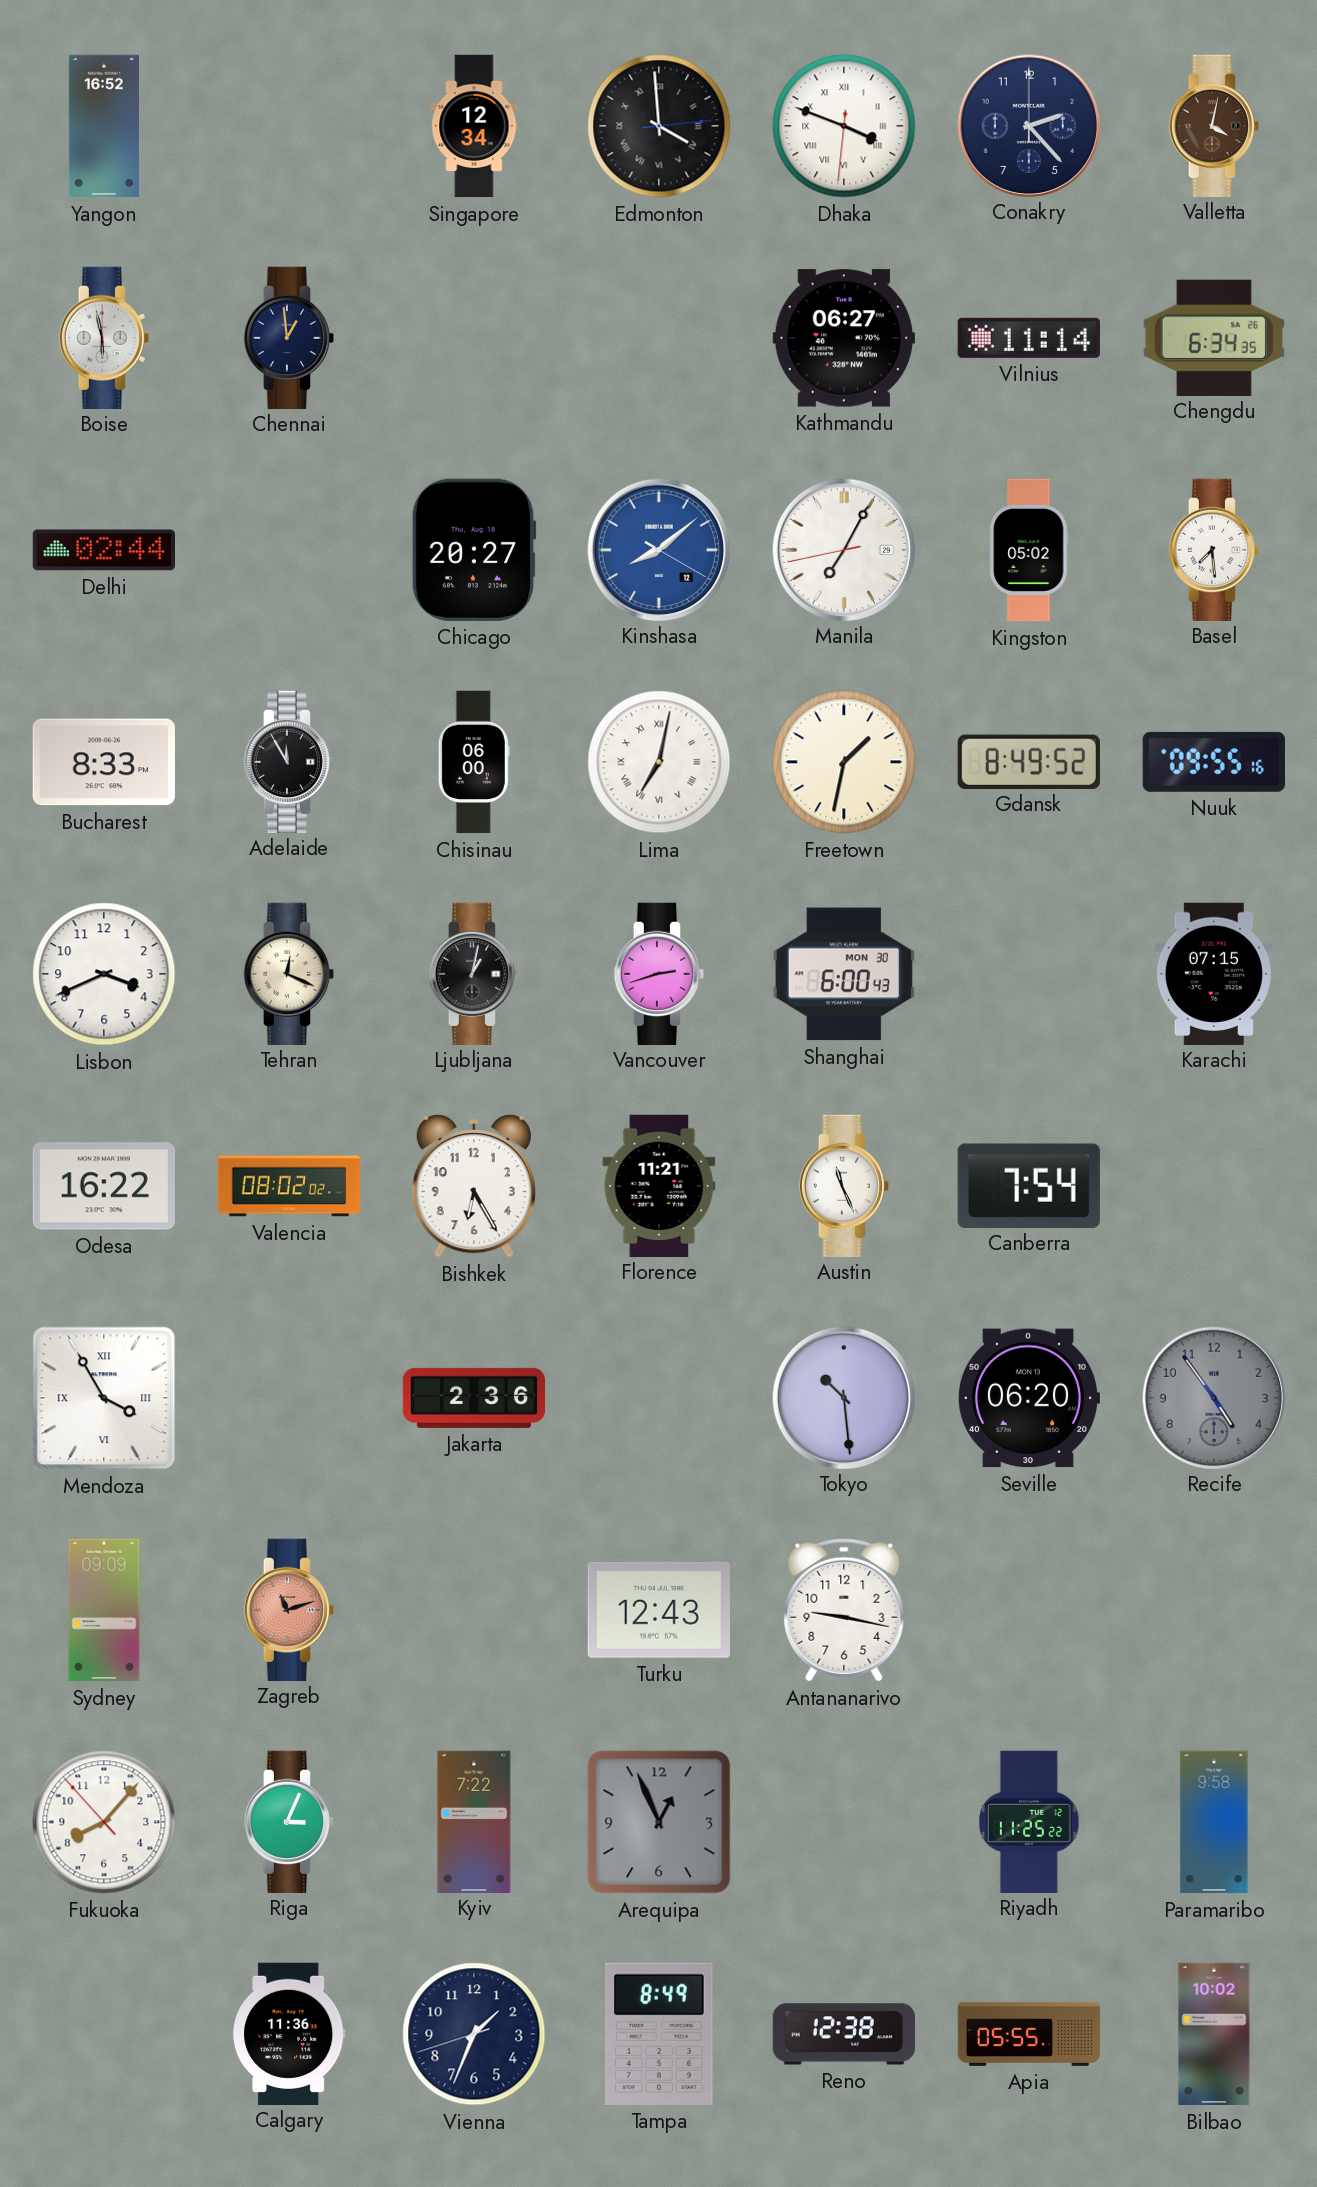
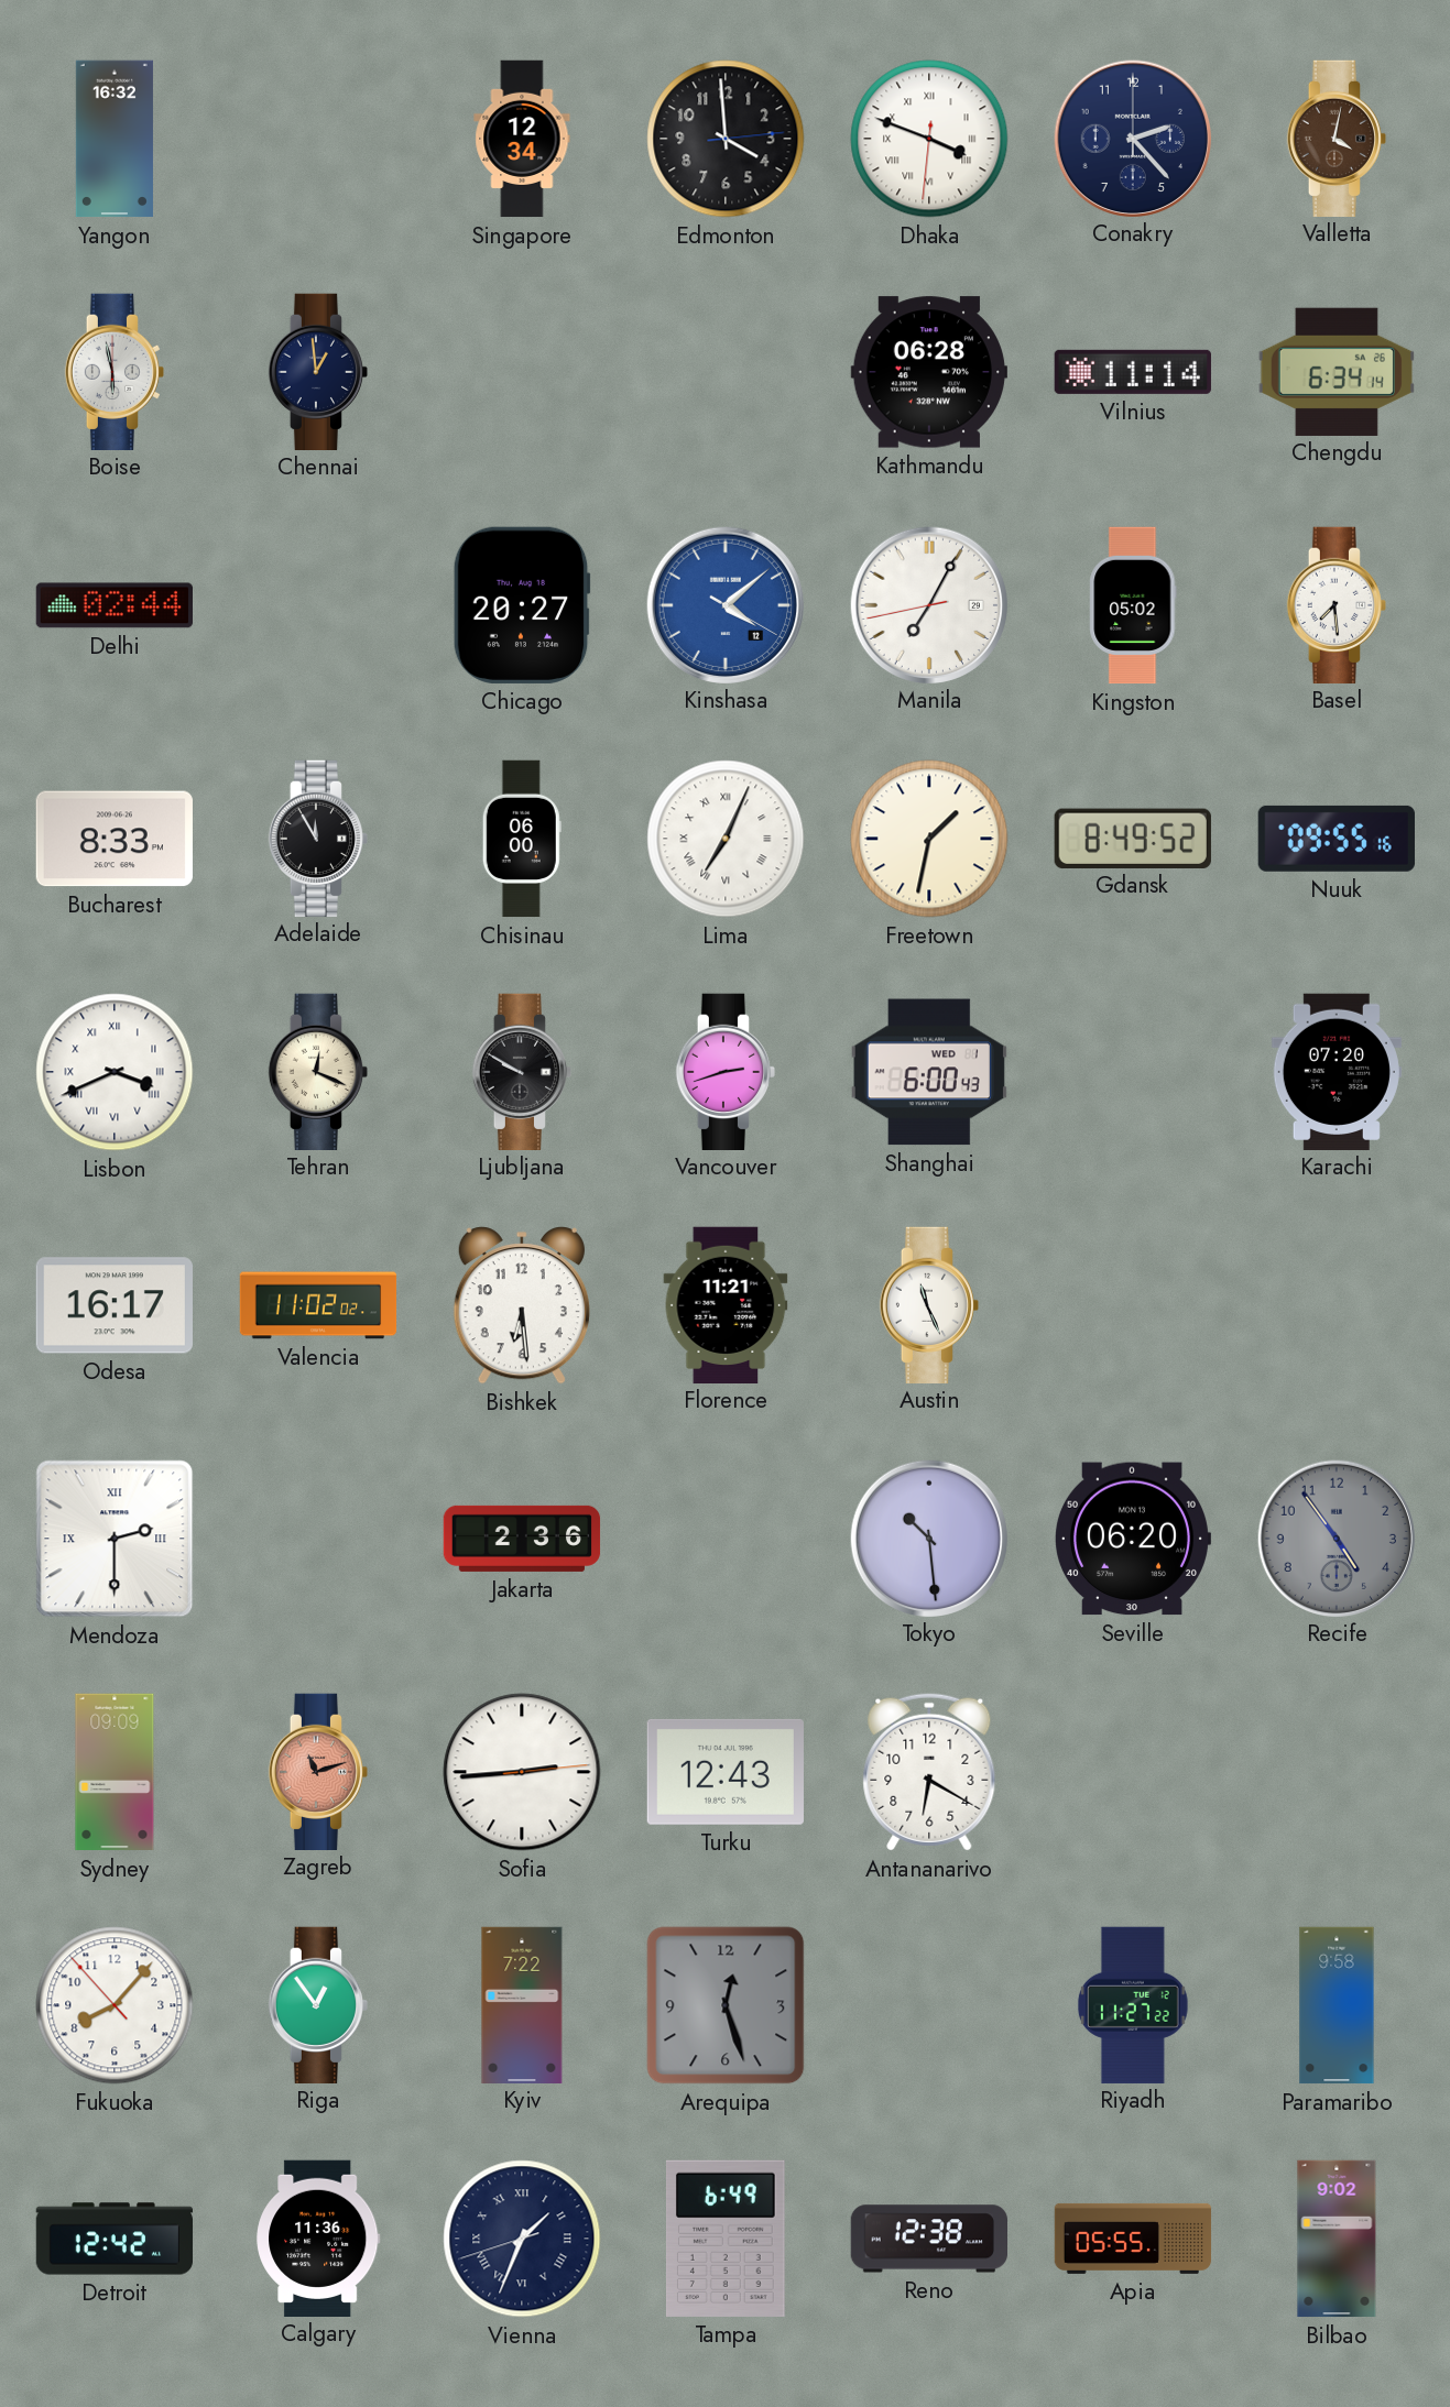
Yangon: 16:52 -> 16:32
Edmonton numerals: Roman -> Arabic
Kathmandu: 06:27 -> 06:28
Chengdu: 6:34:35 -> 6:34:14
Kinshasa: 8:08 -> 4:08
Lima: 7:02 -> 7:04
Lisbon numerals: Arabic -> Roman
Ljubljana: 1:02 -> 9:50
Shanghai date: MON 30 -> WED 1
Karachi: 07:15 -> 07:20
Odesa: 16:22 -> 16:17
Valencia: 08:02 -> 11:02
Bishkek: 6:25 -> 6:29
Canberra: 7:54 -> none
Mendoza: 3:55 -> 2:30
Sofia: none -> 2:44
Antananarivo: 9:17 -> 6:20
Riga: 3:04 -> 12:54
Arequipa: 12:56 -> 12:27
Riyadh: 11:25 -> 11:27
Detroit: none -> 12:42
Vienna numerals: Arabic -> Roman
Tampa: 8:49 -> 6:49
Bilbao: 10:02 -> 9:02
